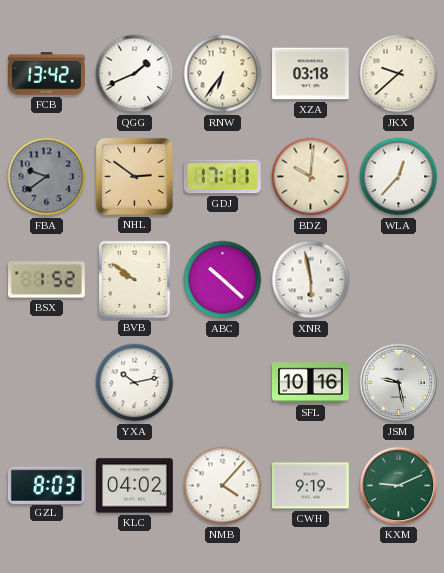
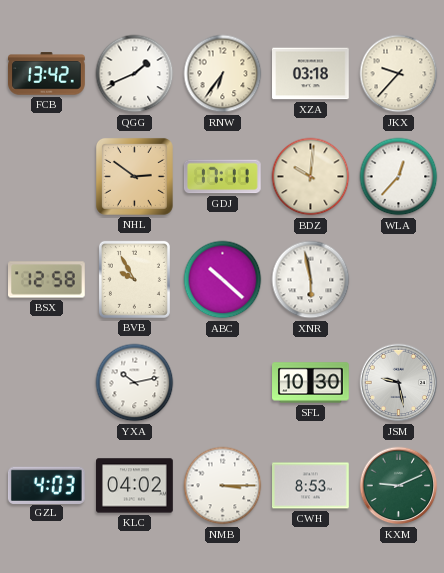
JKX: 9:38 -> 9:37
FBA: 9:39 -> none
BSX: 1:52 -> 12:58
BVB: 9:51 -> 9:55
SFL: 10:16 -> 10:30
GZL: 8:03 -> 4:03
NMB: 4:07 -> 3:15
CWH: 9:19 -> 8:53
